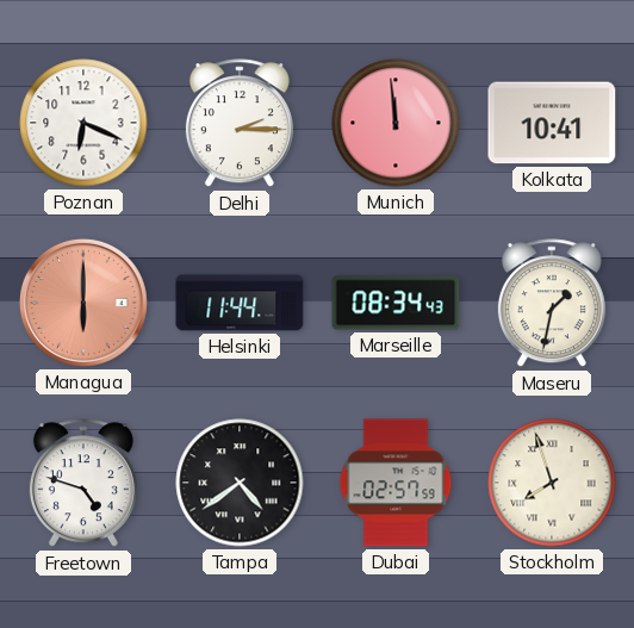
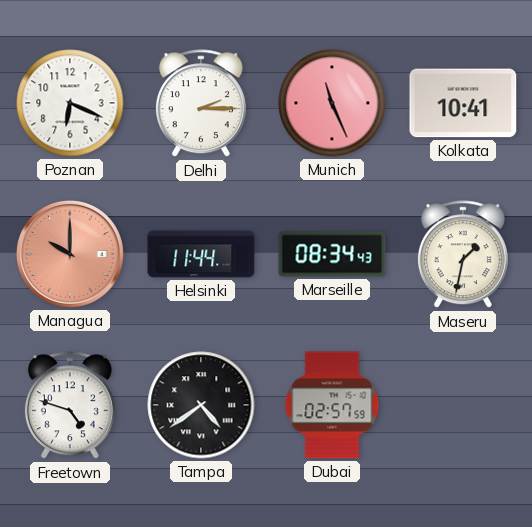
Munich: 11:59 -> 11:26
Managua: 6:00 -> 10:00
Stockholm: 7:57 -> none
